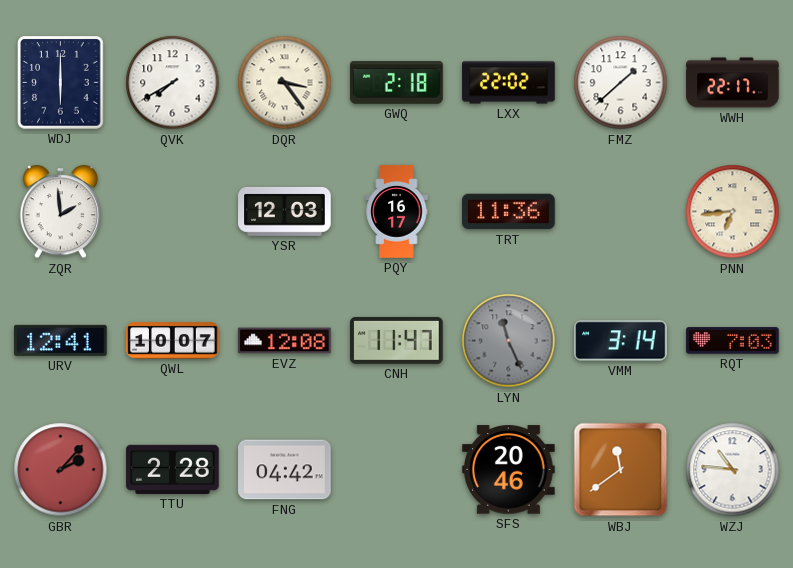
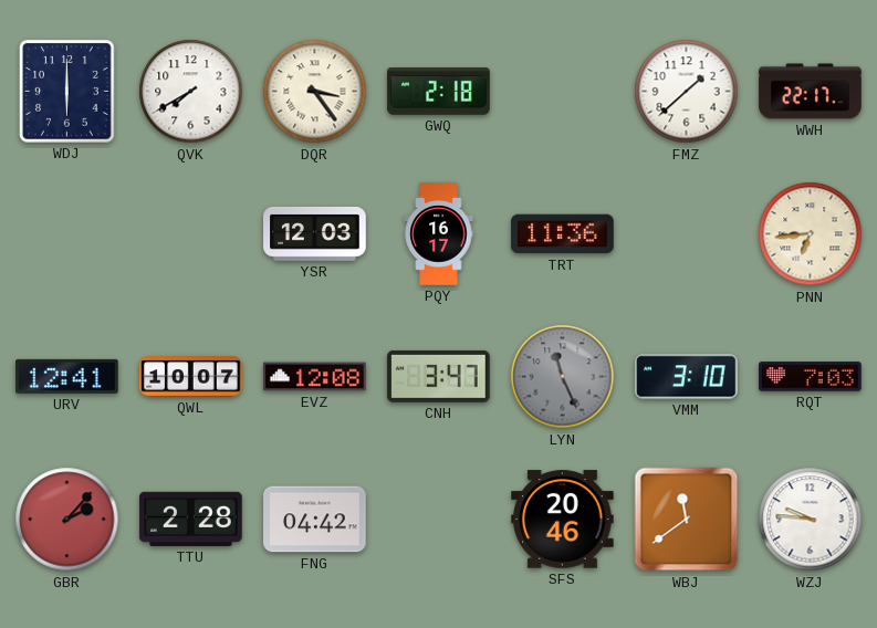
LXX: 22:02 -> none
ZQR: 1:59 -> none
CNH: 11:47 -> 3:47
VMM: 3:14 -> 3:10
WZJ: 10:46 -> 9:46
